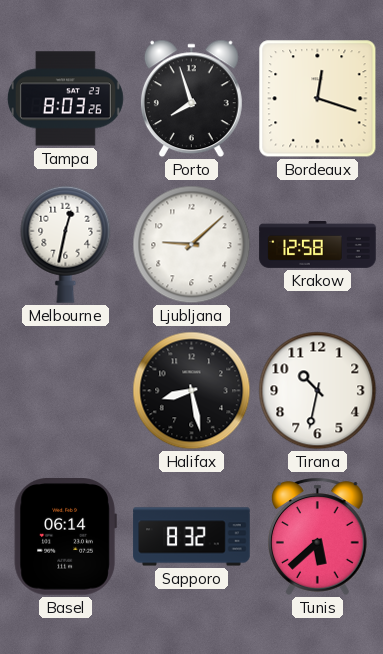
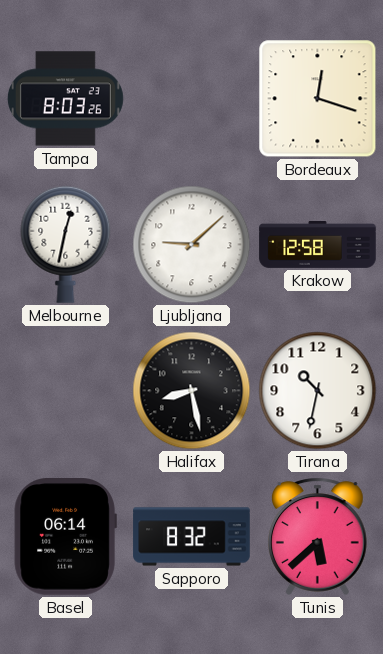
Porto: 7:57 -> none
